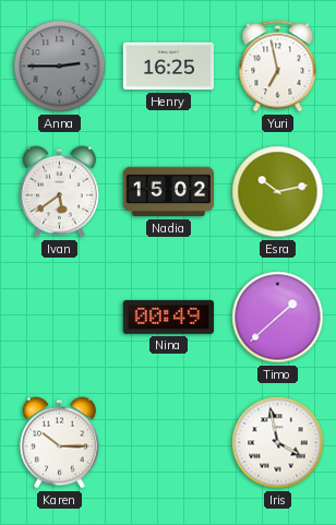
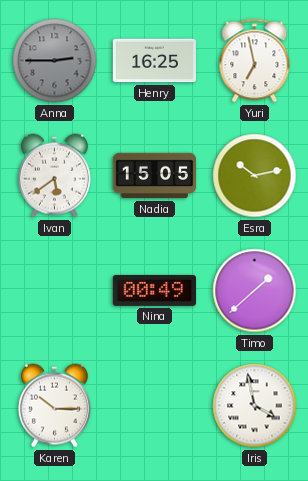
Nadia: 15:02 -> 15:05
